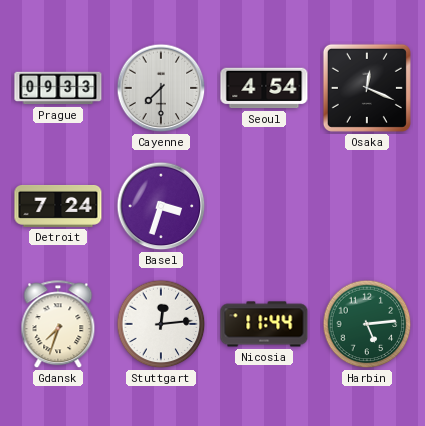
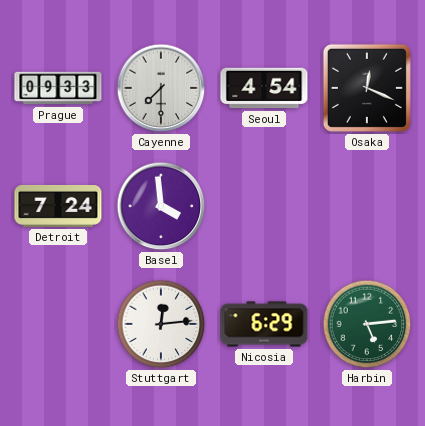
Basel: 3:33 -> 3:59
Gdansk: 7:33 -> none
Nicosia: 11:44 -> 6:29
